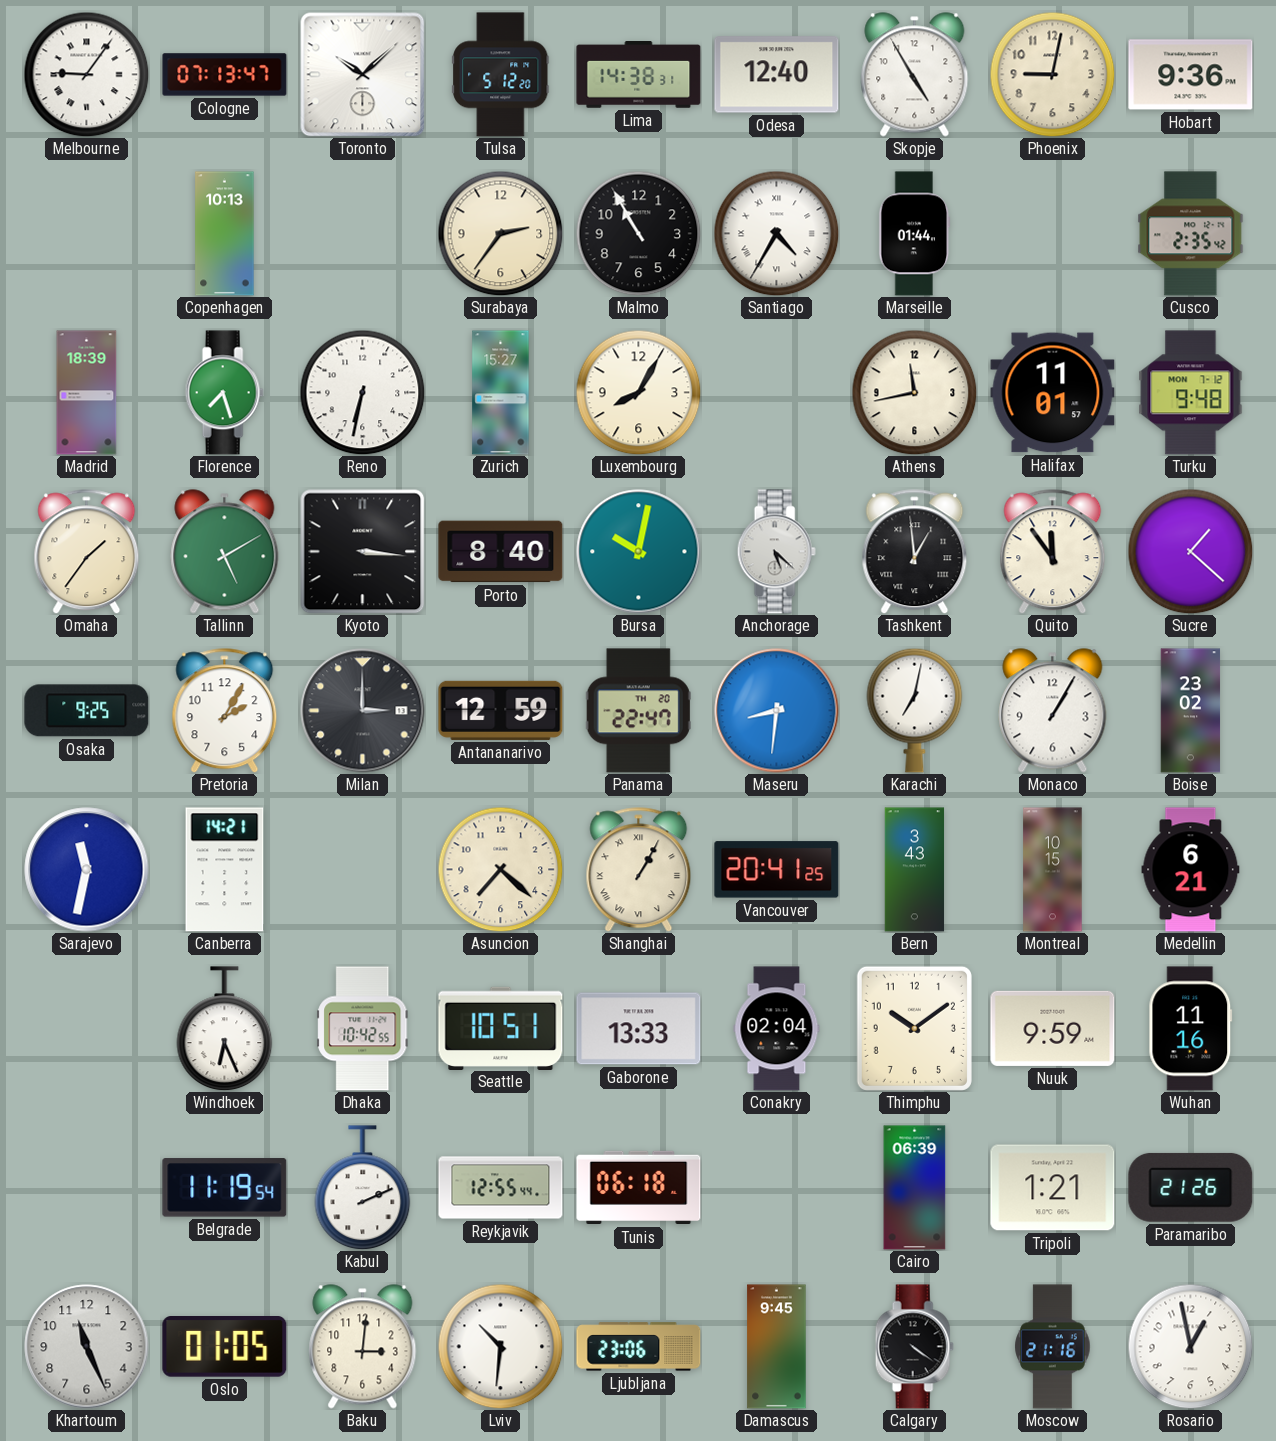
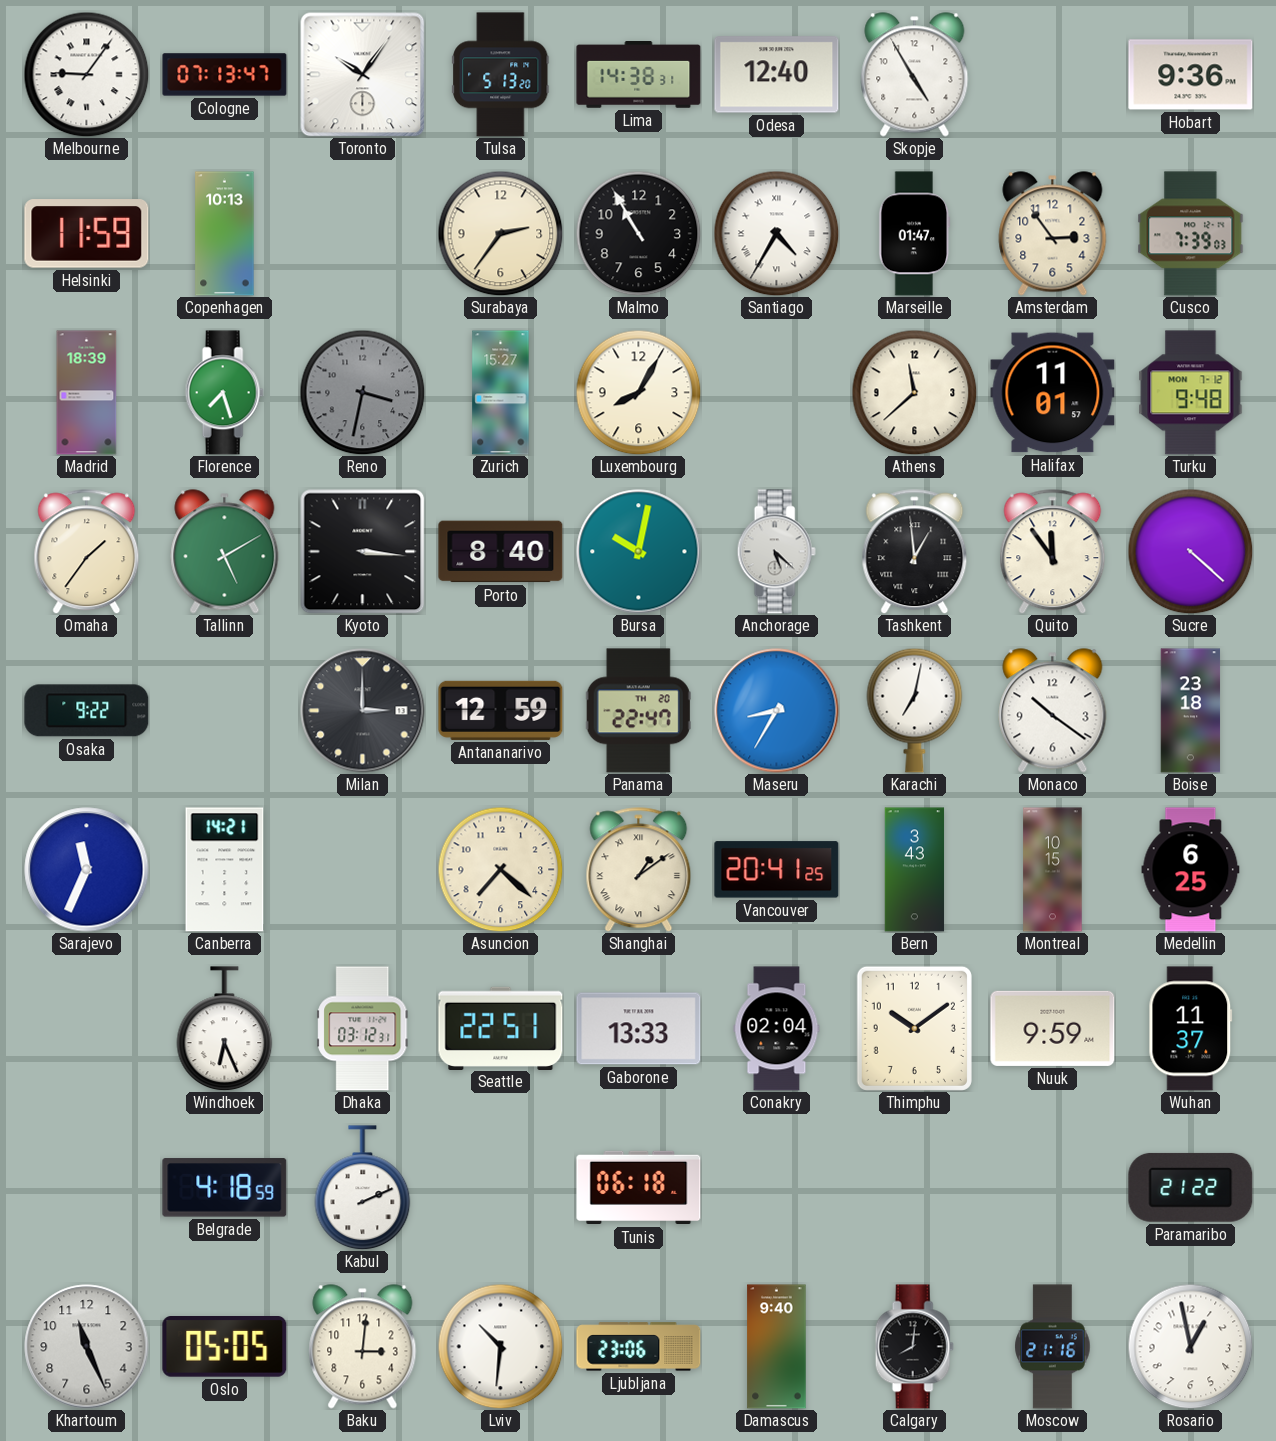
Toronto: 10:08 -> 10:06
Tulsa: 5:12 -> 5:13
Phoenix: 9:02 -> none
Helsinki: none -> 11:59
Marseille: 01:44 -> 01:47
Amsterdam: none -> 2:54
Cusco: 2:35 -> 7:39
Reno: 6:32 -> 3:32
Reno dial: white -> grey
Athens: 11:43 -> 11:38
Sucre: 1:22 -> 4:22
Osaka: 9:25 -> 9:22
Pretoria: 2:05 -> none
Maseru: 8:31 -> 8:35
Monaco: 1:05 -> 10:21
Boise: 23:02 -> 23:18
Sarajevo: 11:32 -> 11:34
Shanghai: 1:05 -> 1:09
Medellin: 6:21 -> 6:25
Dhaka: 10:42 -> 03:12
Seattle: 10:51 -> 22:51
Wuhan: 11:16 -> 11:37
Belgrade: 11:19 -> 4:18
Reykjavik: 12:55 -> none
Cairo: 06:39 -> none
Tripoli: 1:21 -> none
Paramaribo: 21:26 -> 21:22
Oslo: 01:05 -> 05:05
Damascus: 9:45 -> 9:40
Calgary: 4:21 -> 8:01
